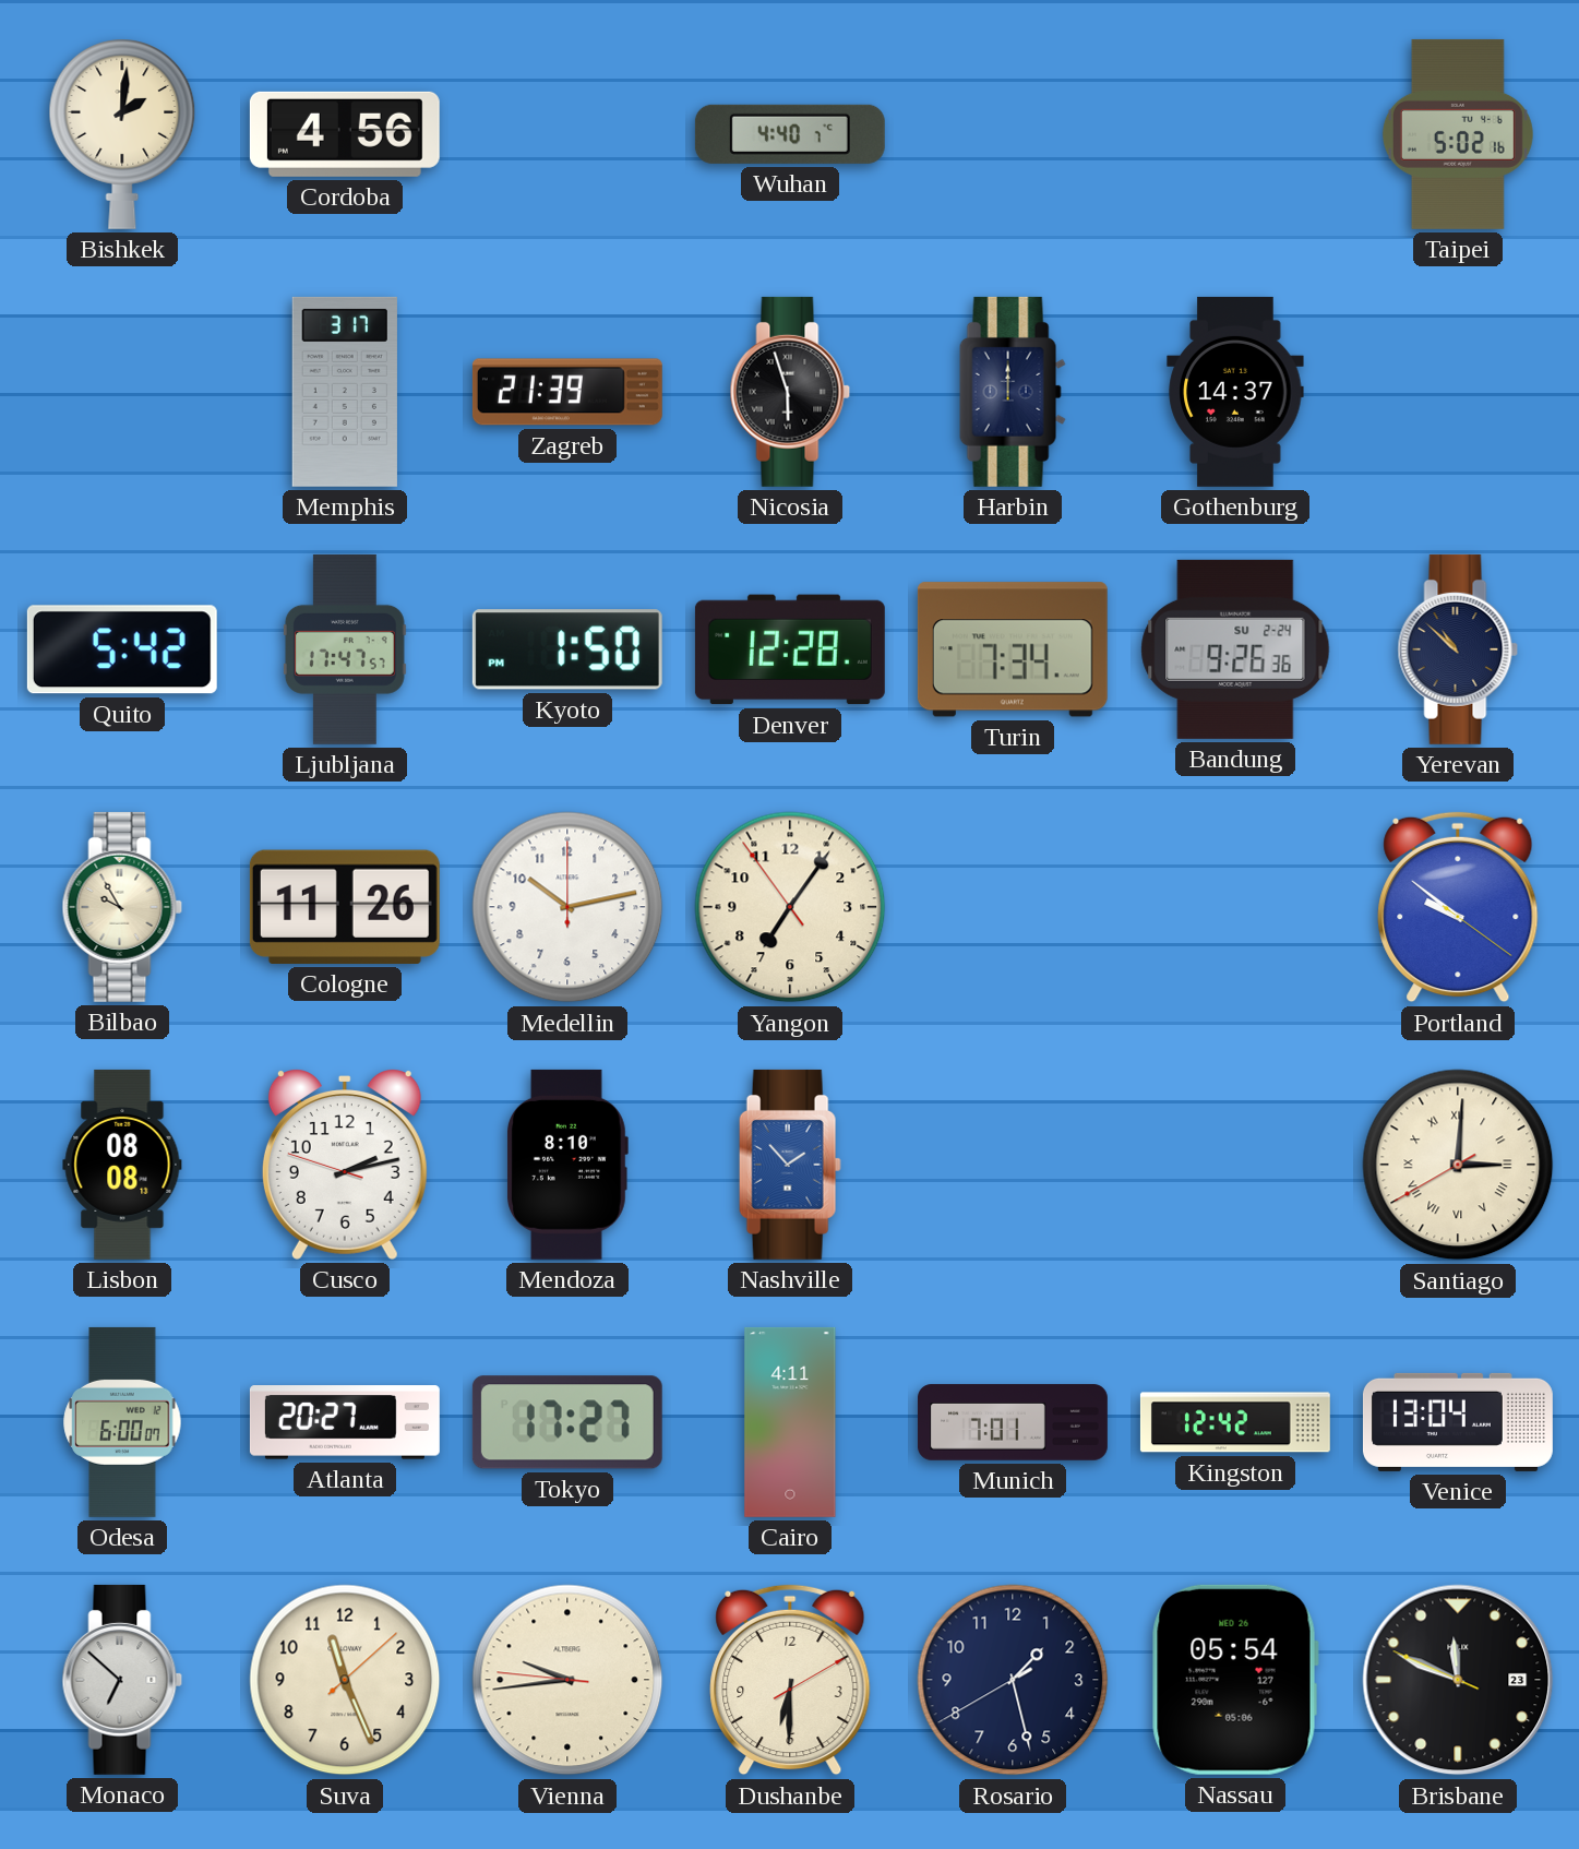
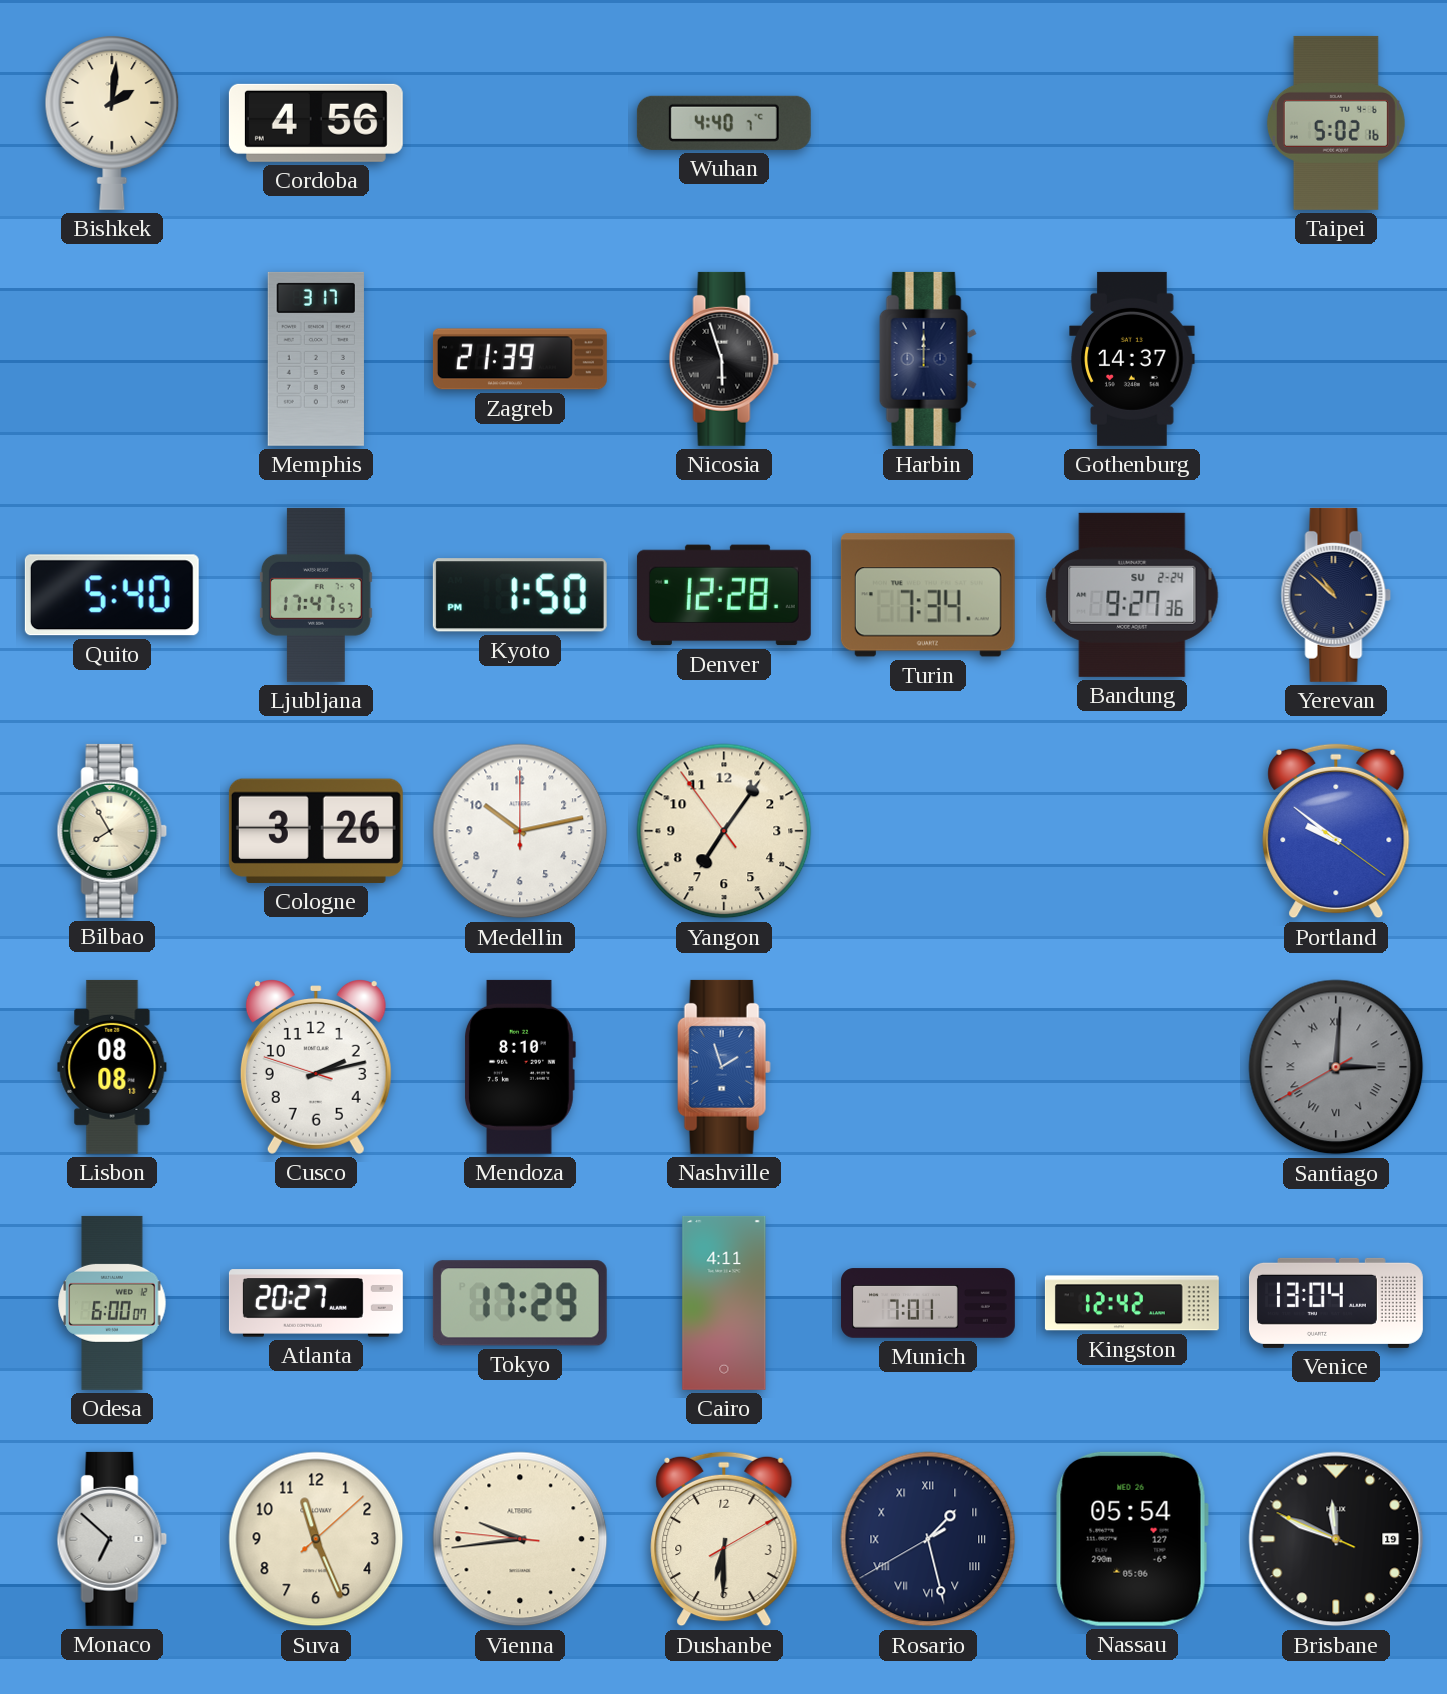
Quito: 5:42 -> 5:40
Bandung: 9:26 -> 9:27
Bilbao: 9:55 -> 7:55
Cologne: 11:26 -> 3:26
Nashville: 1:53 -> 1:57
Santiago dial: cream -> grey
Tokyo: 17:27 -> 17:29
Rosario numerals: Arabic -> Roman
Brisbane date: 23 -> 19
